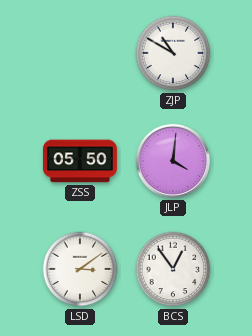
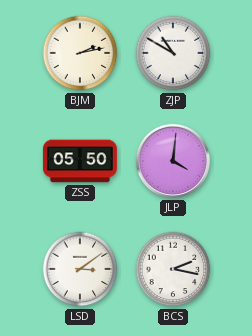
BJM: none -> 2:13
BCS: 12:54 -> 2:17
